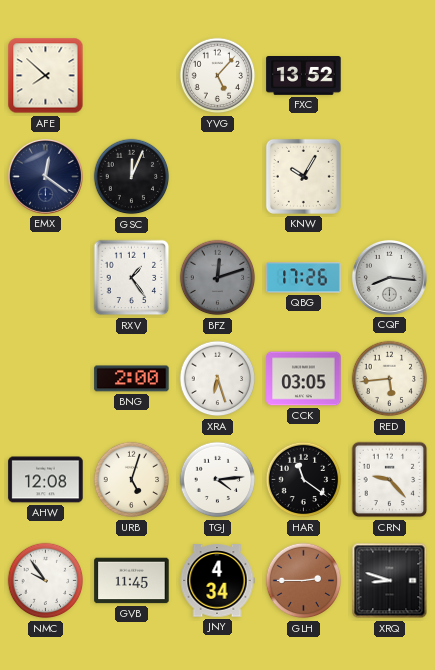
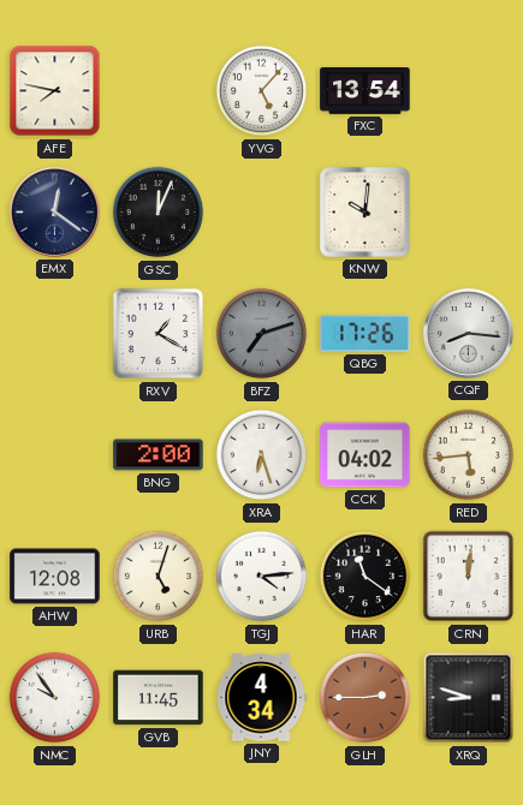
AFE: 7:52 -> 7:47
FXC: 13:52 -> 13:54
KNW: 10:05 -> 10:01
RXV: 1:24 -> 1:20
BFZ: 12:12 -> 7:12
CCK: 03:05 -> 04:02
CRN: 9:23 -> 12:01
